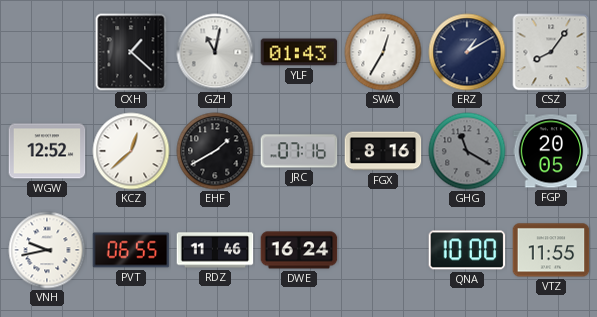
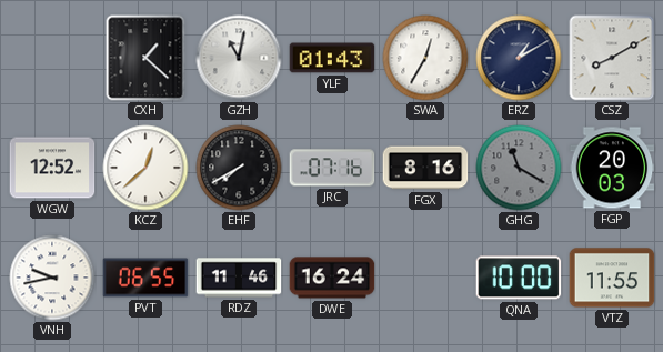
CSZ: 8:06 -> 8:10
EHF: 1:40 -> 7:40
FGP: 20:05 -> 20:03
